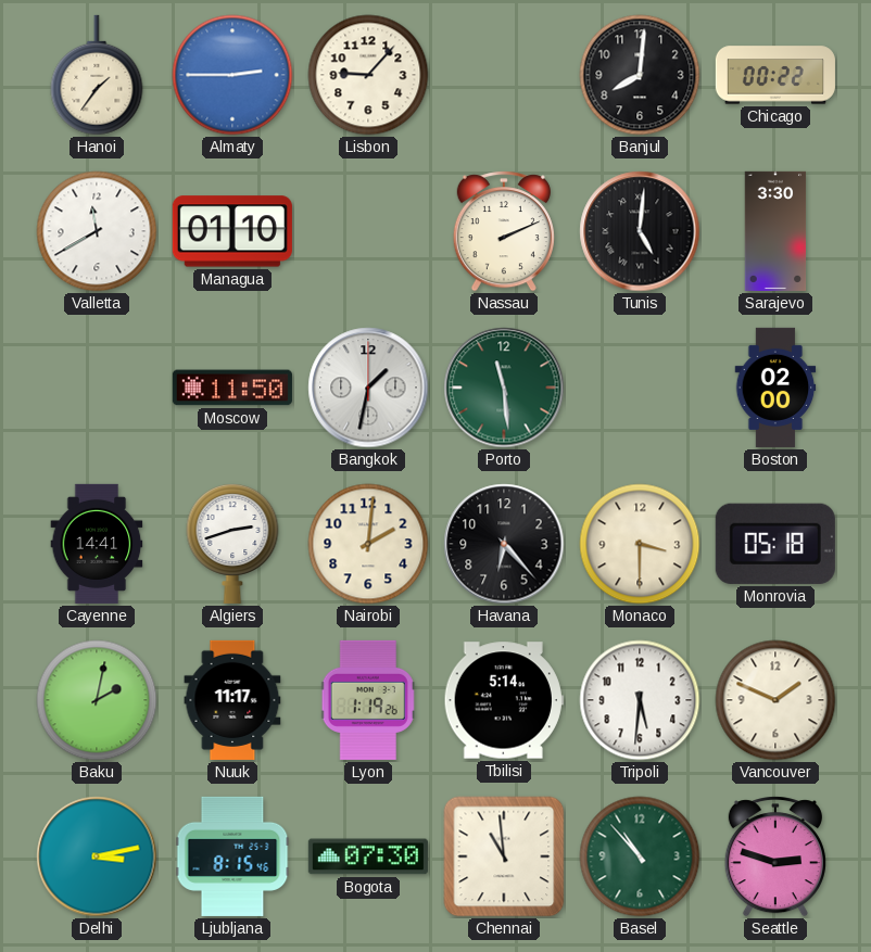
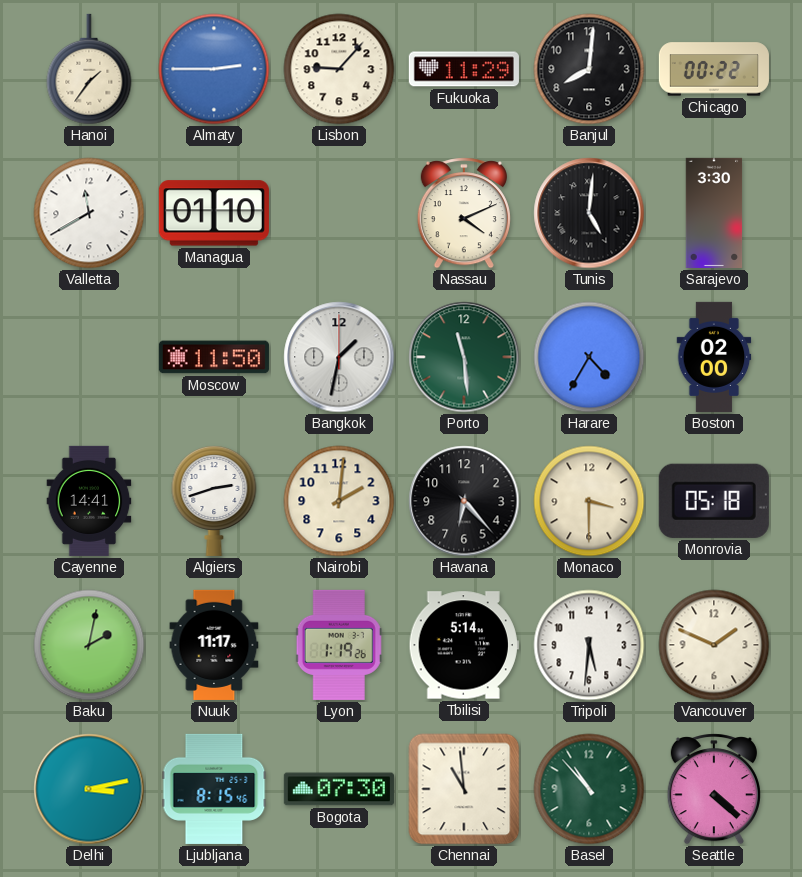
Fukuoka: none -> 11:29
Nassau: 2:11 -> 4:11
Harare: none -> 4:35
Seattle: 2:48 -> 4:22
